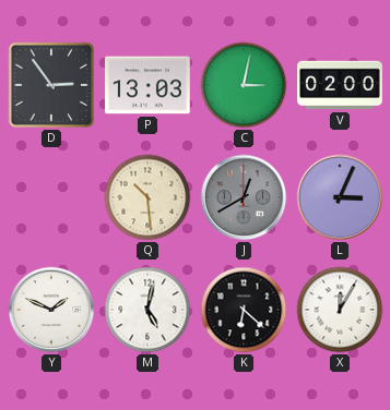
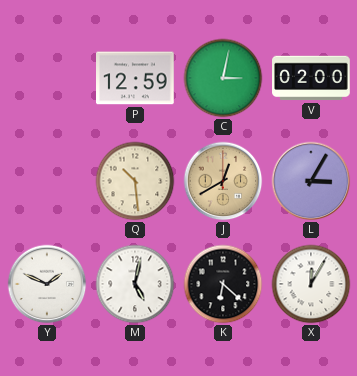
D: 2:54 -> none
P: 13:03 -> 12:59
J dial: grey -> champagne
L: 3:04 -> 3:05
